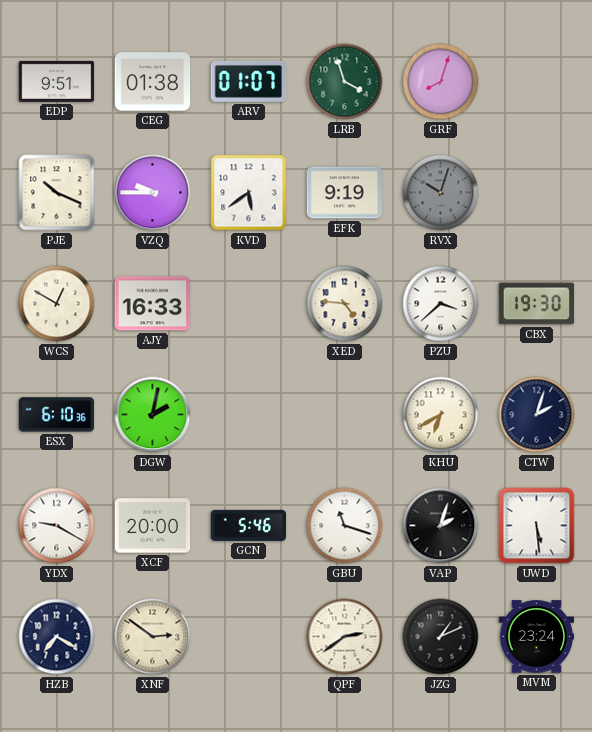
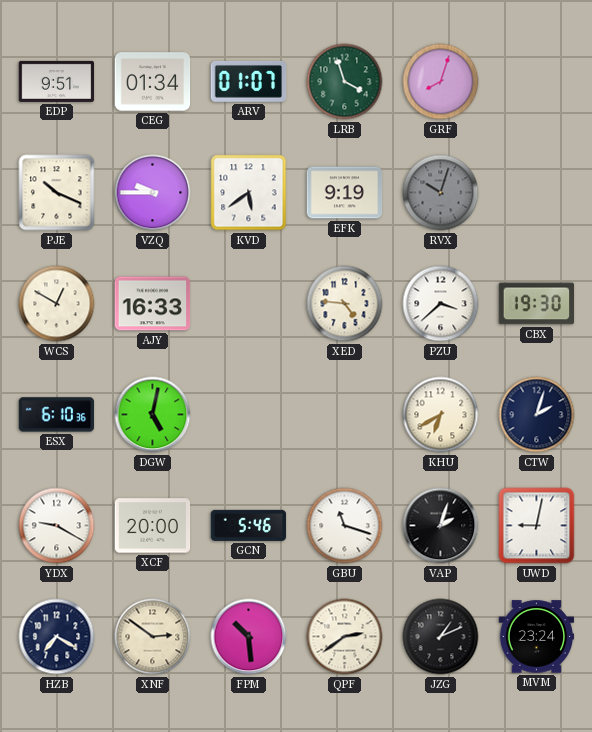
CEG: 01:38 -> 01:34
DGW: 2:02 -> 5:02
UWD: 5:29 -> 9:02
FPM: none -> 10:29
